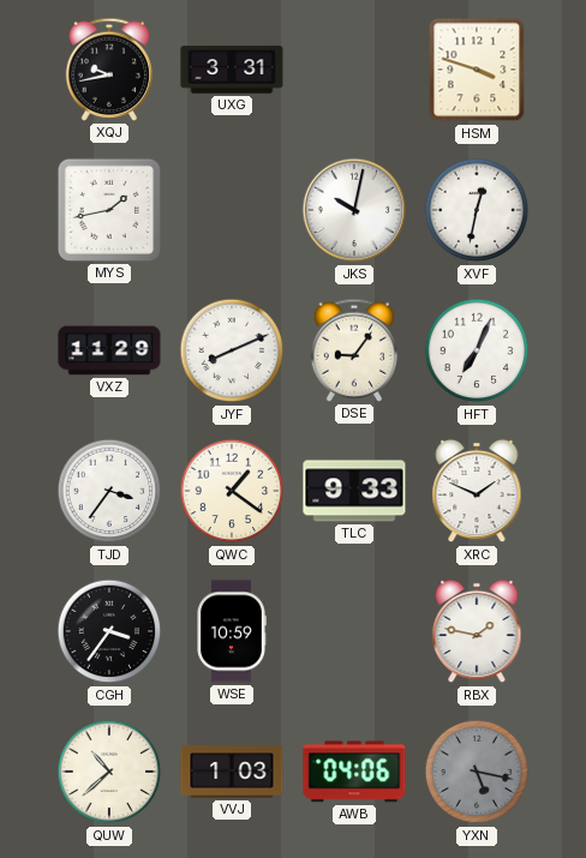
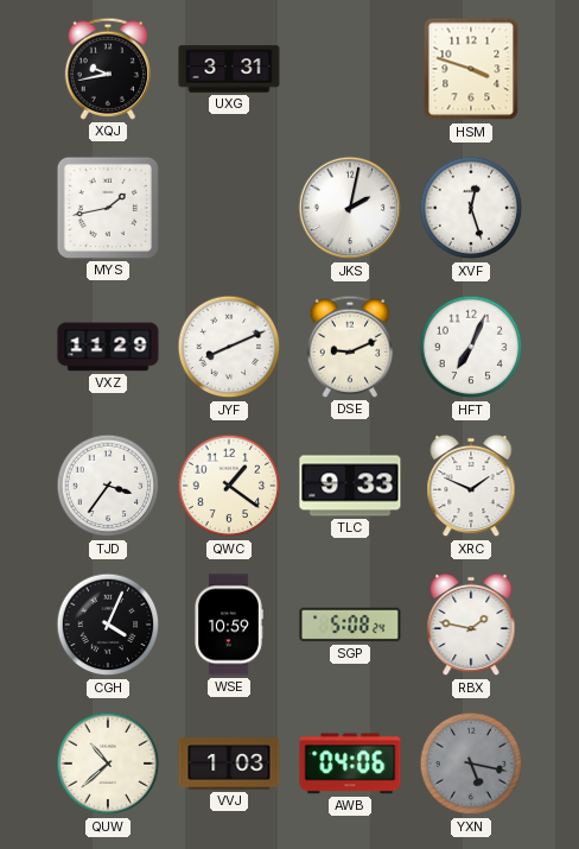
JKS: 10:02 -> 2:02
XVF: 12:32 -> 12:27
DSE: 9:06 -> 9:11
CGH: 3:36 -> 4:04
SGP: none -> 5:08
